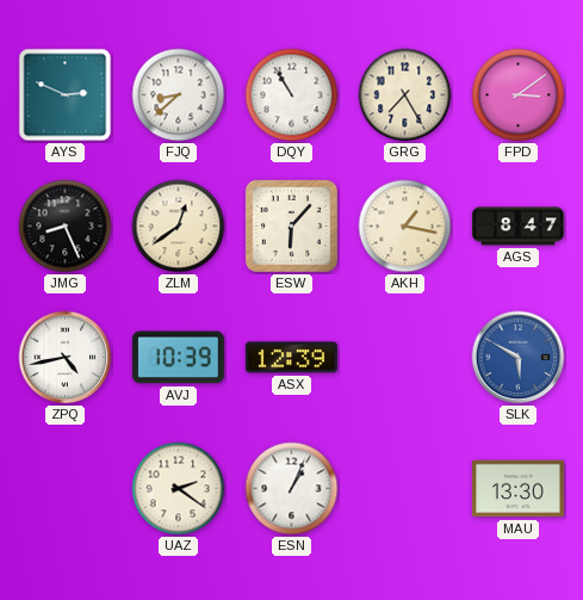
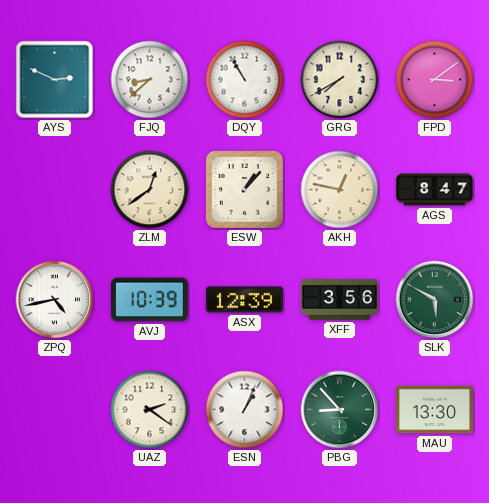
GRG: 7:25 -> 7:40
JMG: 8:26 -> none
ESW: 6:07 -> 1:07
AKH: 1:17 -> 12:47
XFF: none -> 3:56
SLK dial: blue -> green
PBG: none -> 8:53
